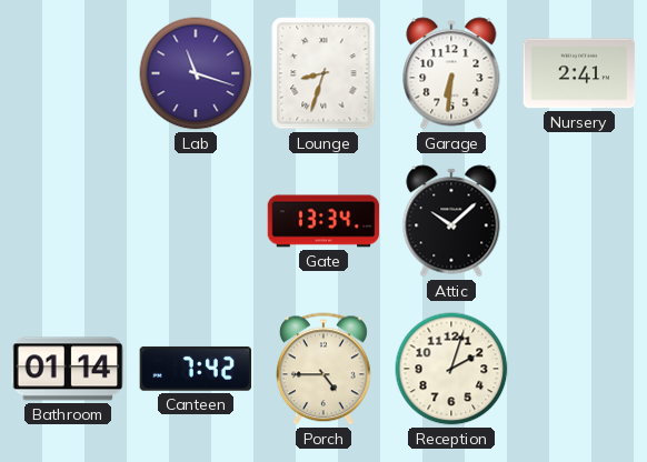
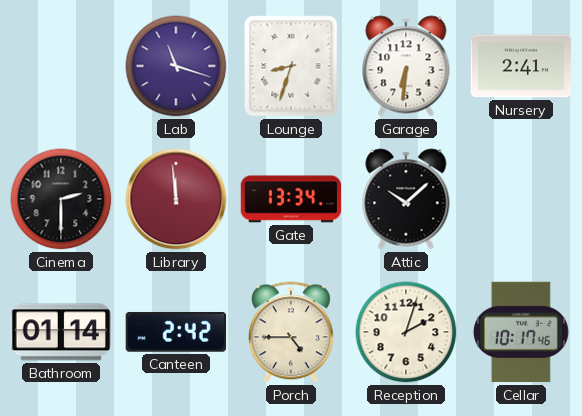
Cinema: none -> 2:30
Library: none -> 11:59
Canteen: 7:42 -> 2:42
Cellar: none -> 10:17
